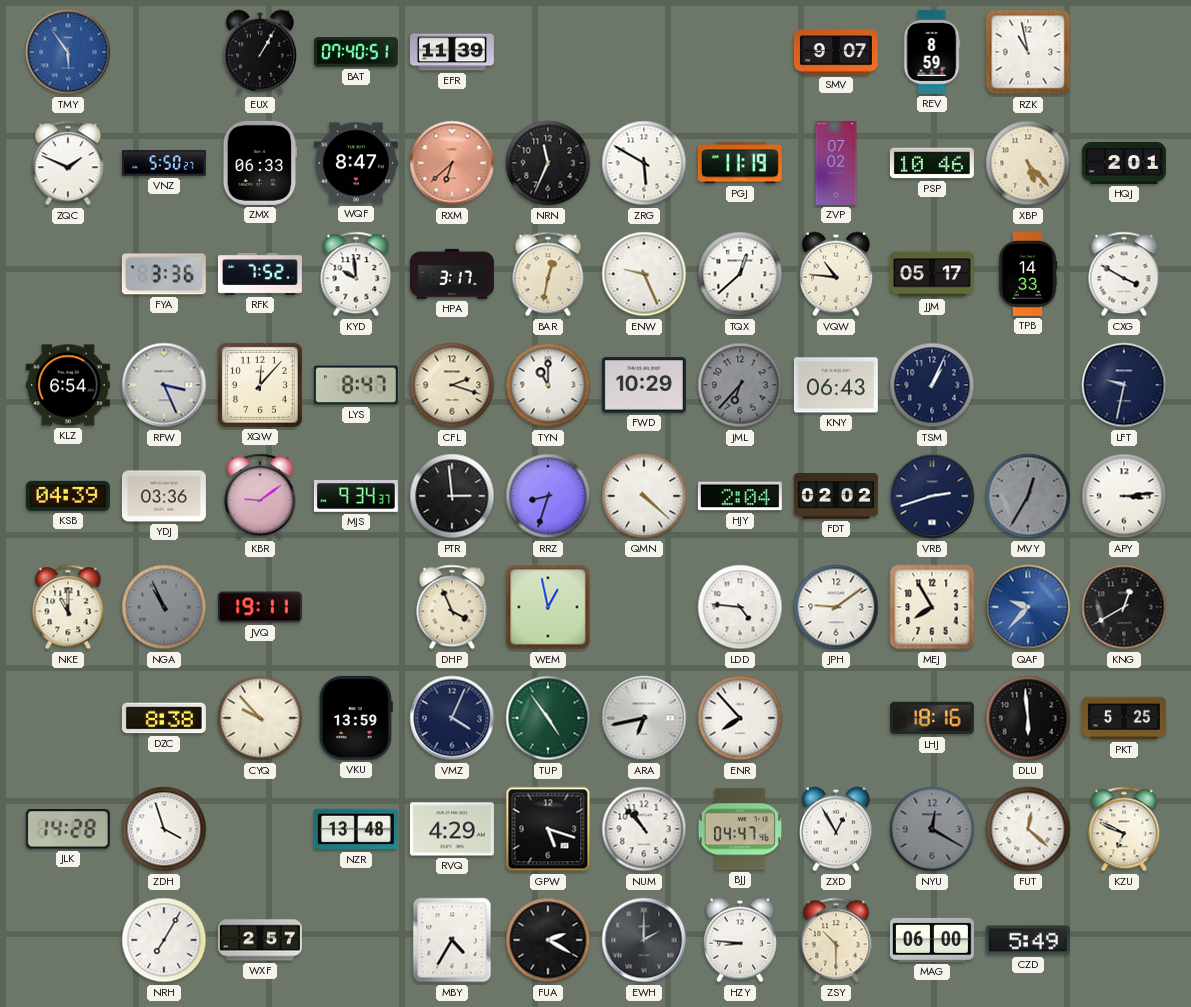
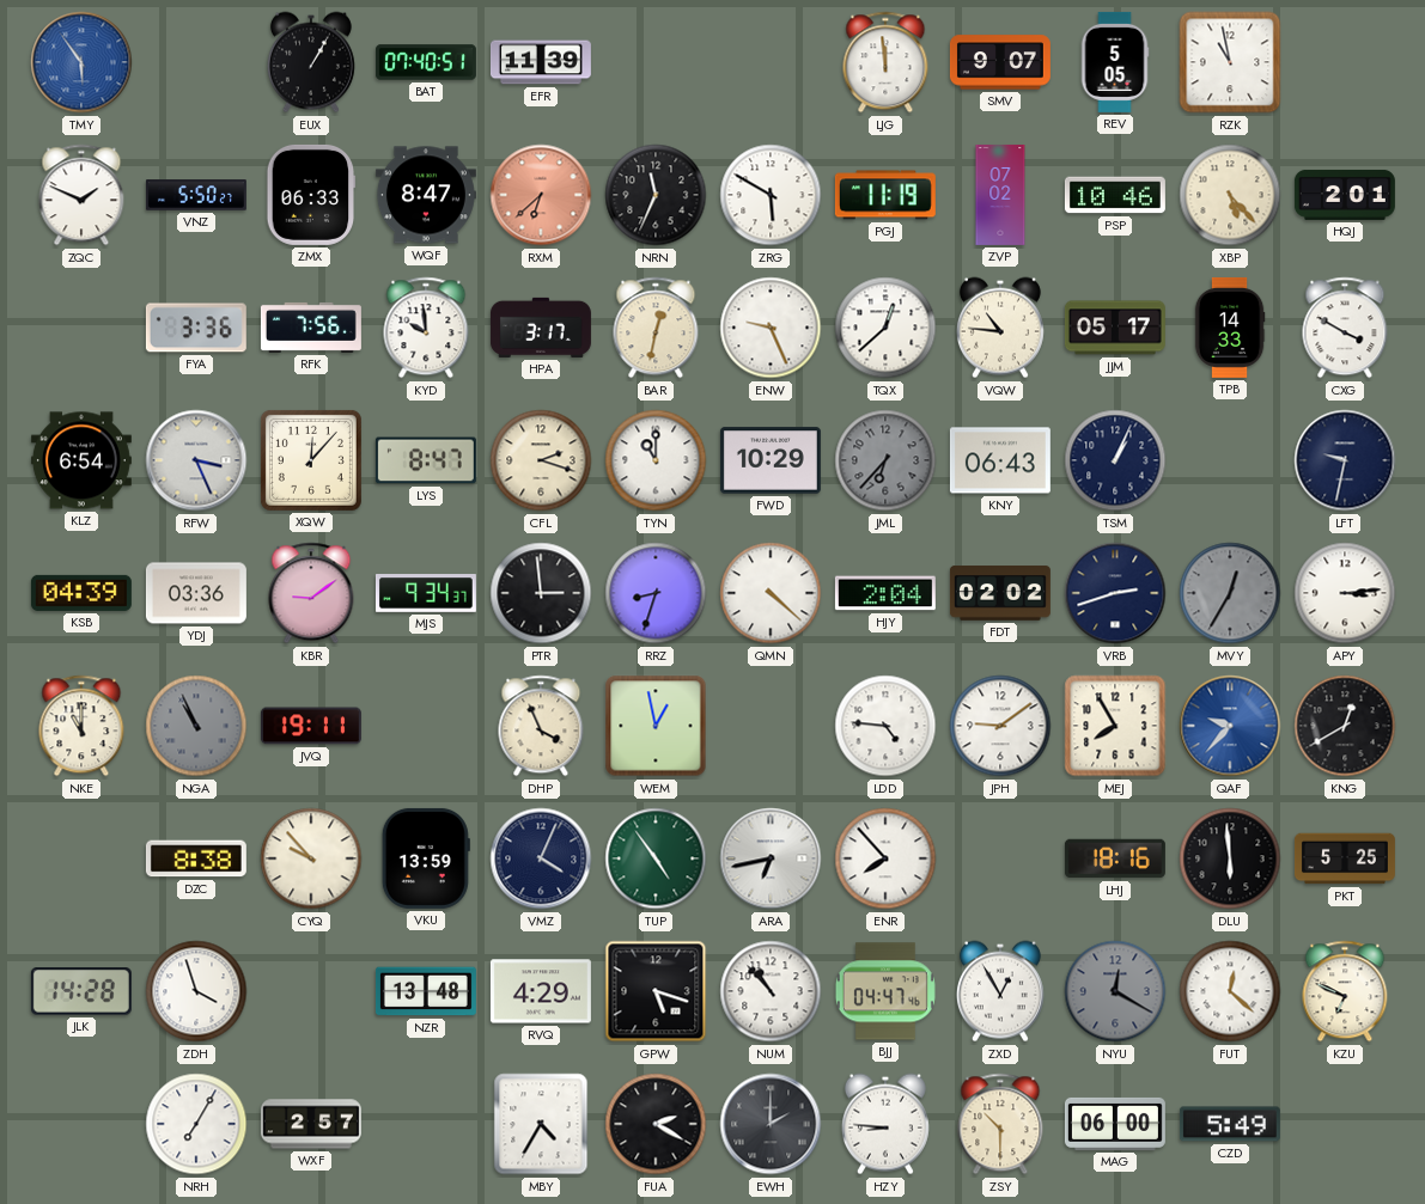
LJG: none -> 11:59
REV: 8:59 -> 5:05
RFK: 7:52 -> 7:56
